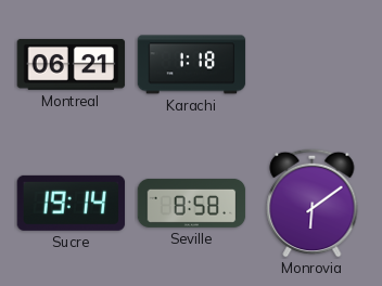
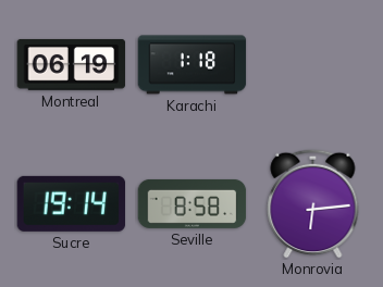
Montreal: 06:21 -> 06:19
Monrovia: 6:09 -> 6:14
